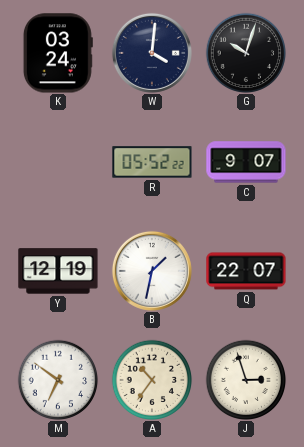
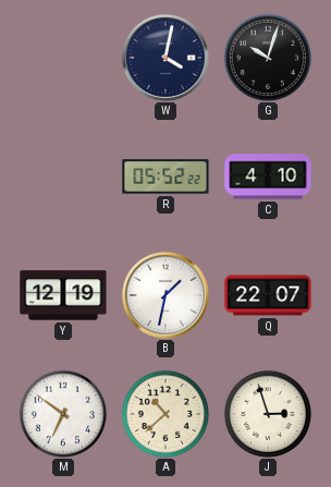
K: 03:24 -> none
W: 4:01 -> 4:02
C: 9:07 -> 4:10
A: 10:36 -> 10:38
